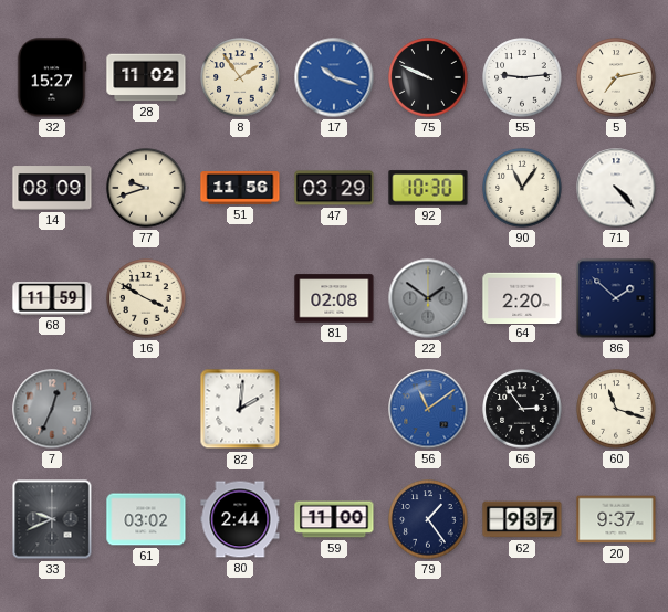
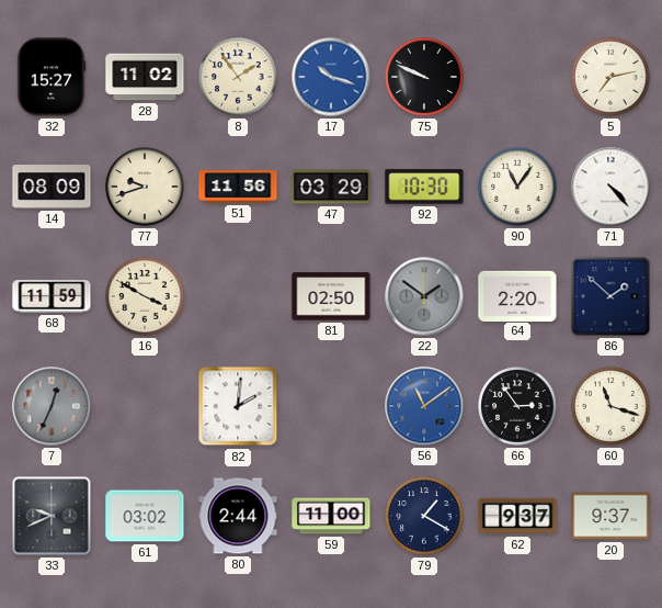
55: 9:14 -> none
81: 02:08 -> 02:50
79: 1:24 -> 1:20
